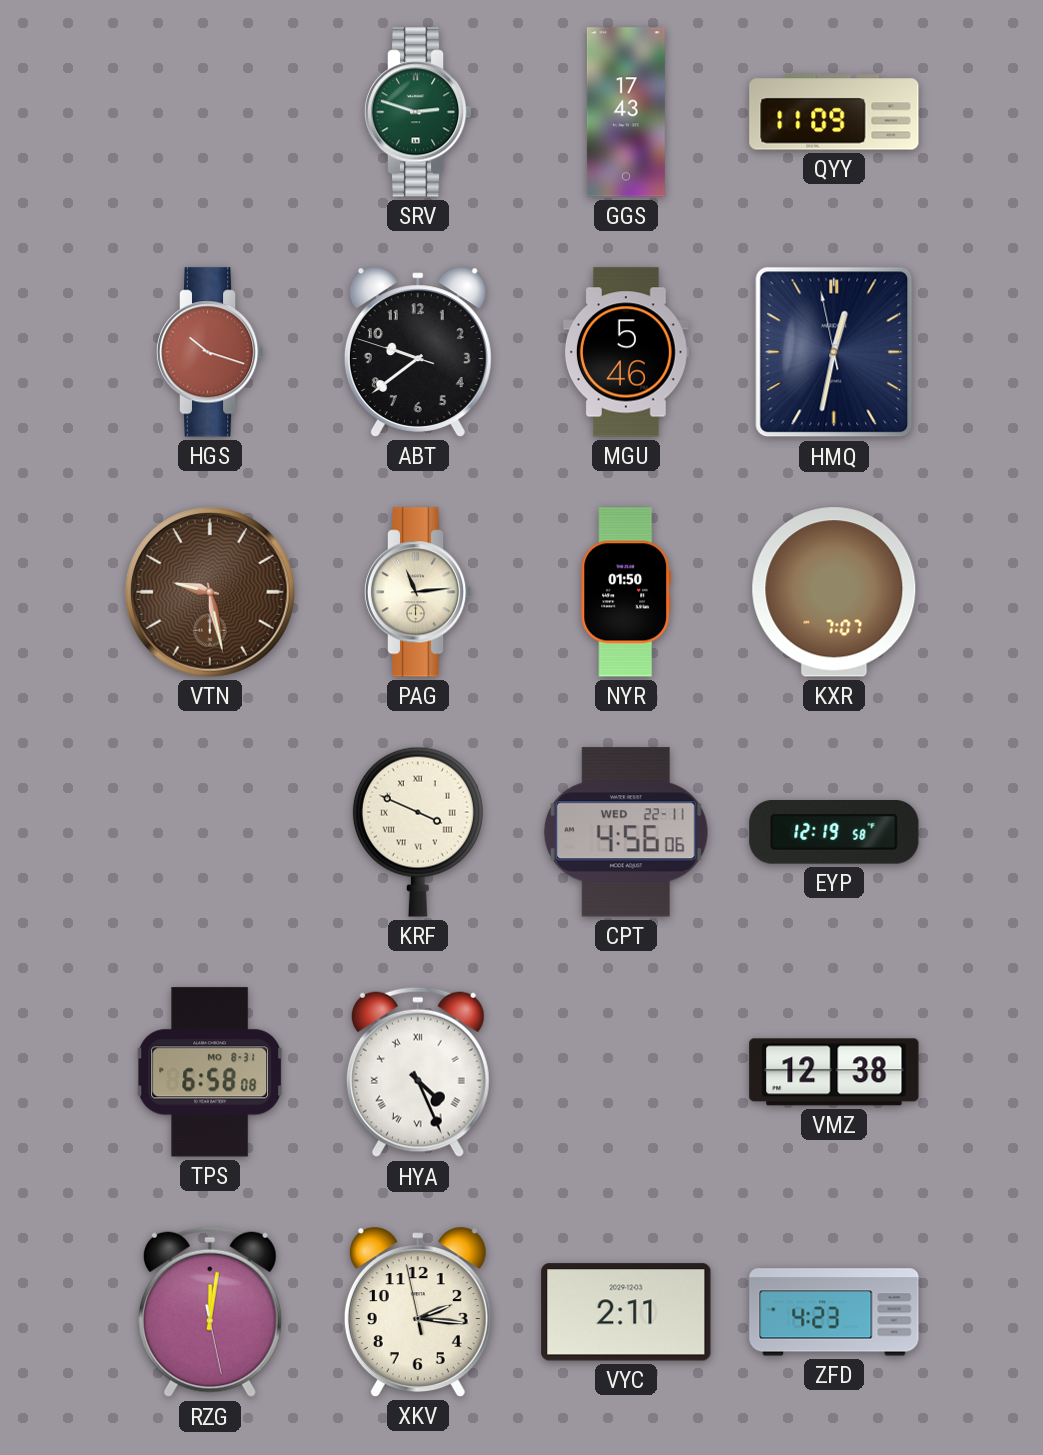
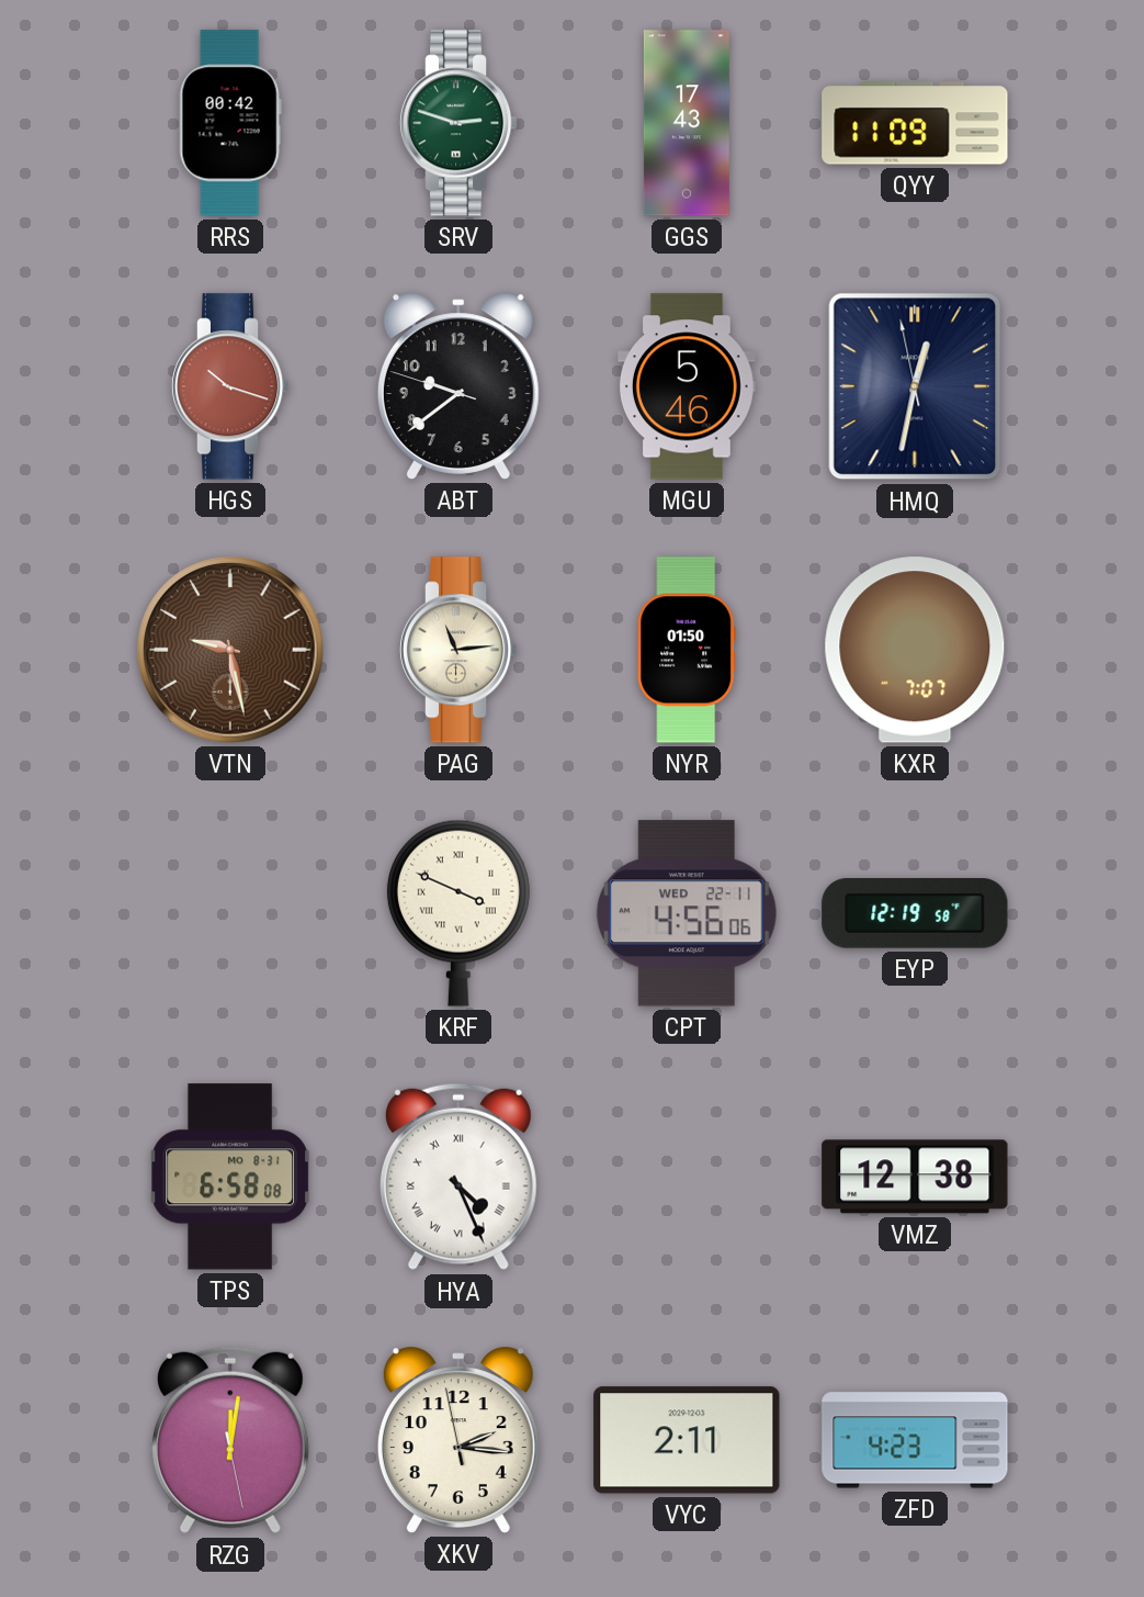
RRS: none -> 00:42
